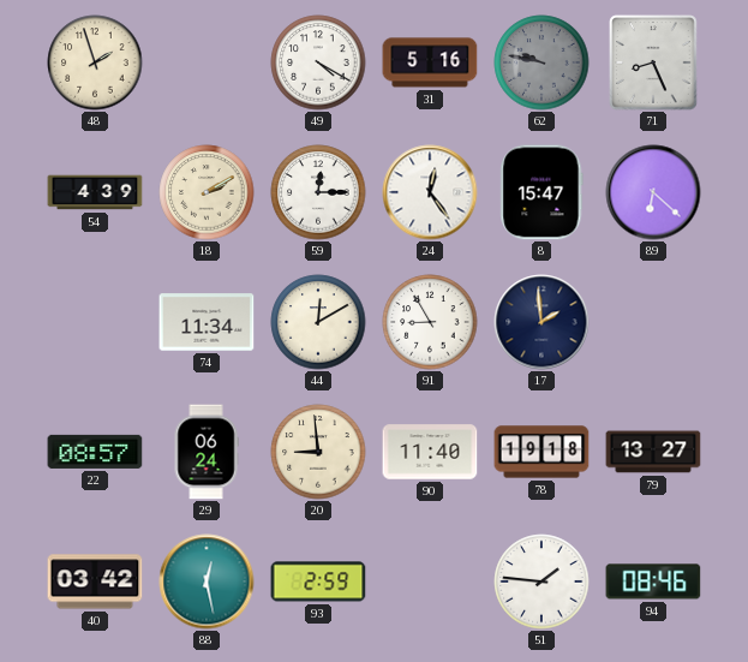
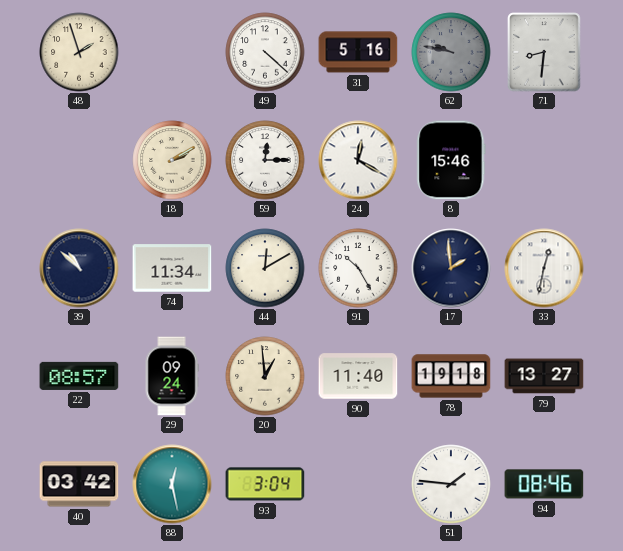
49: 4:20 -> 4:22
71: 8:26 -> 8:31
54: 4:39 -> none
24: 12:24 -> 12:20
8: 15:47 -> 15:46
89: 6:22 -> none
39: none -> 10:52
91: 8:55 -> 10:25
33: none -> 12:32
29: 06:24 -> 09:24
20: 8:59 -> 12:59
93: 2:59 -> 3:04
